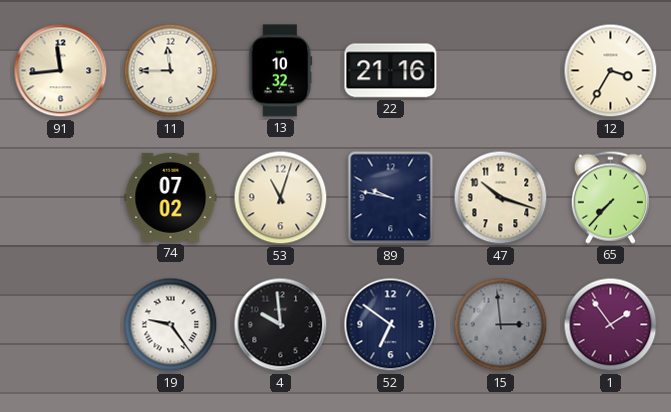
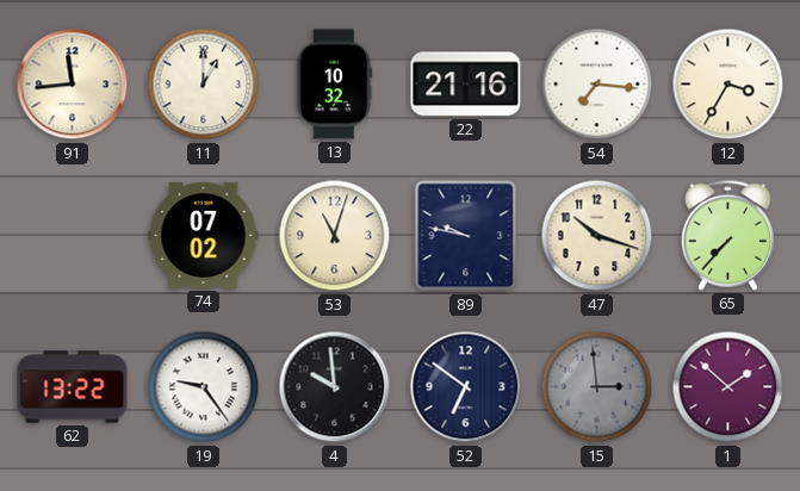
11: 11:45 -> 1:00
54: none -> 7:16
62: none -> 13:22
1: 1:54 -> 1:52
